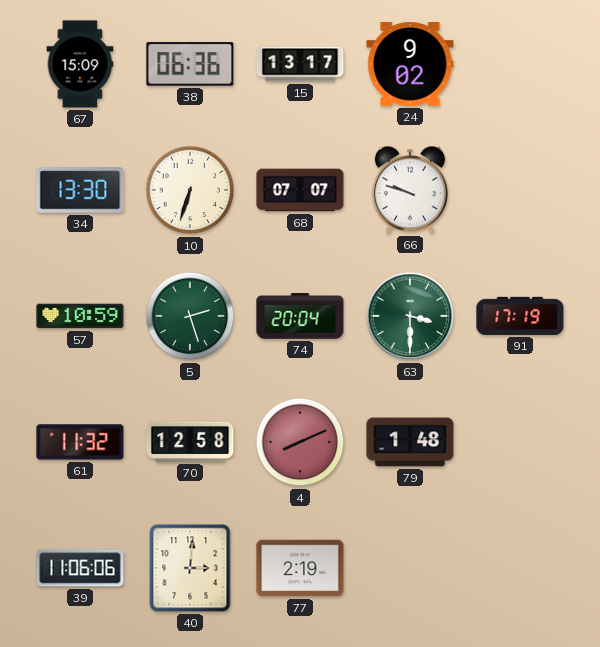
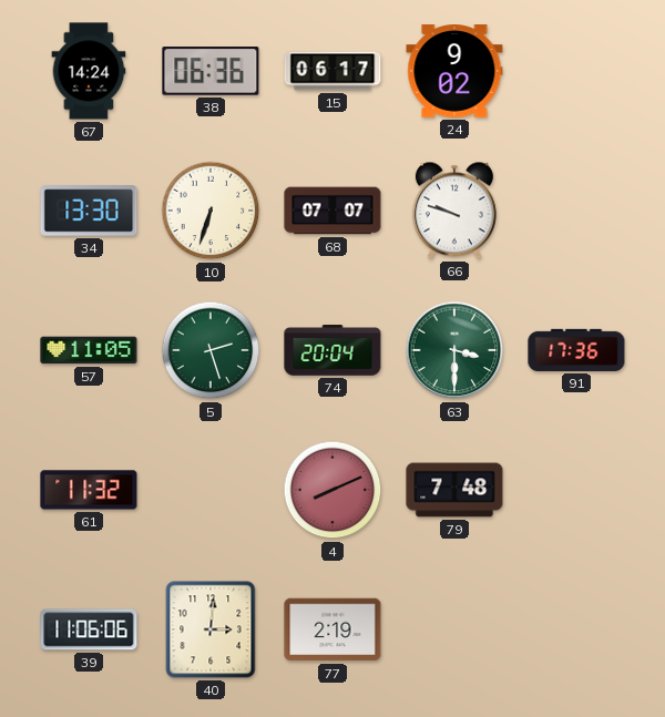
67: 15:09 -> 14:24
15: 13:17 -> 06:17
57: 10:59 -> 11:05
91: 17:19 -> 17:36
70: 12:58 -> none
79: 1:48 -> 7:48
